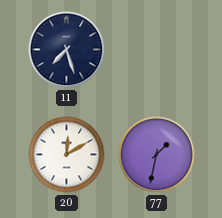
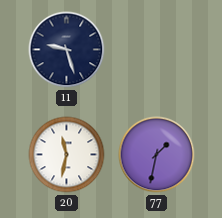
11: 7:27 -> 9:27
20: 12:10 -> 11:32
